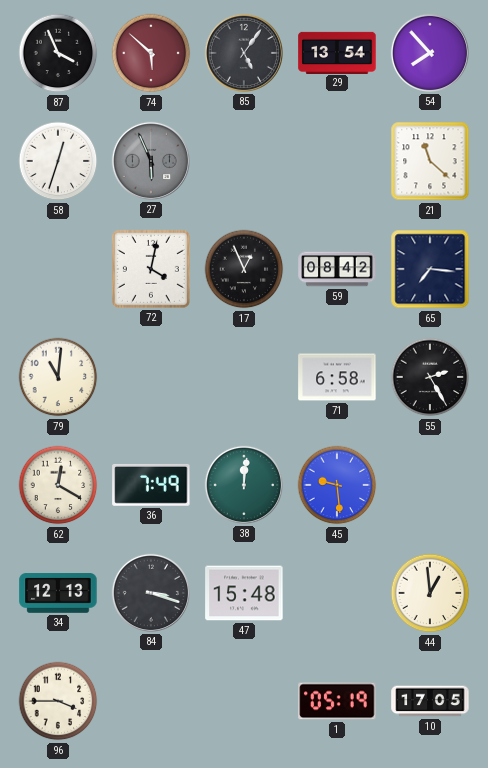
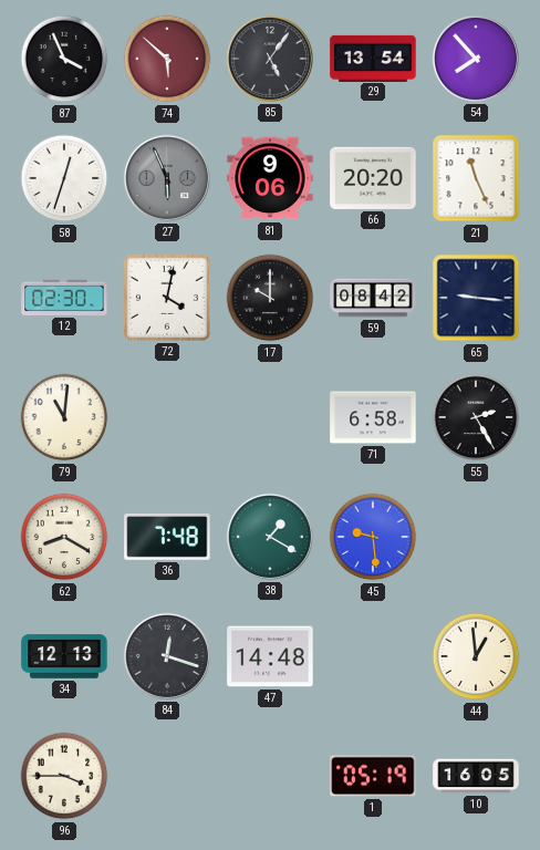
81: none -> 9:06
66: none -> 20:20
21: 11:22 -> 11:26
12: none -> 02:30
17: 12:56 -> 10:00
65: 7:16 -> 9:16
62: 12:20 -> 8:20
36: 7:49 -> 7:48
38: 12:01 -> 1:20
84: 3:18 -> 12:18
47: 15:48 -> 14:48
10: 17:05 -> 16:05
